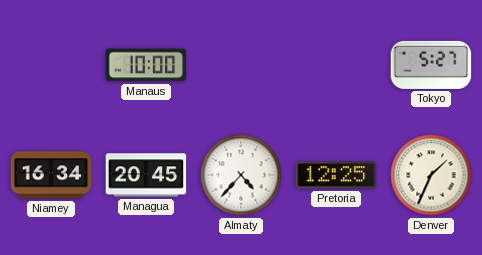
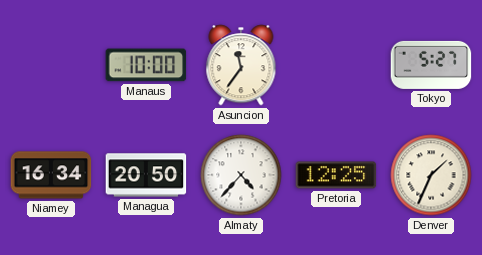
Asuncion: none -> 11:36
Managua: 20:45 -> 20:50
